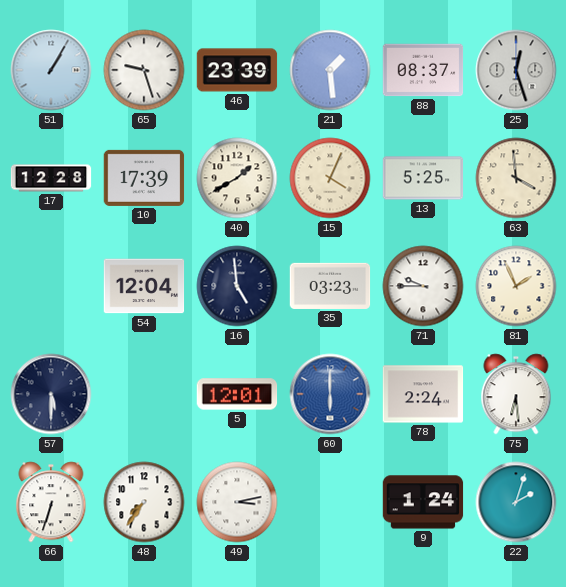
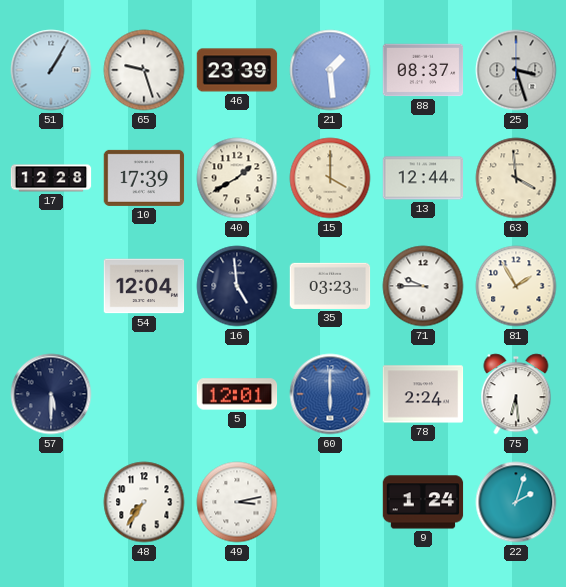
25: 12:27 -> 3:27
15: 4:04 -> 4:00
13: 5:25 -> 12:44
81: 1:56 -> 1:55
66: 6:33 -> none
